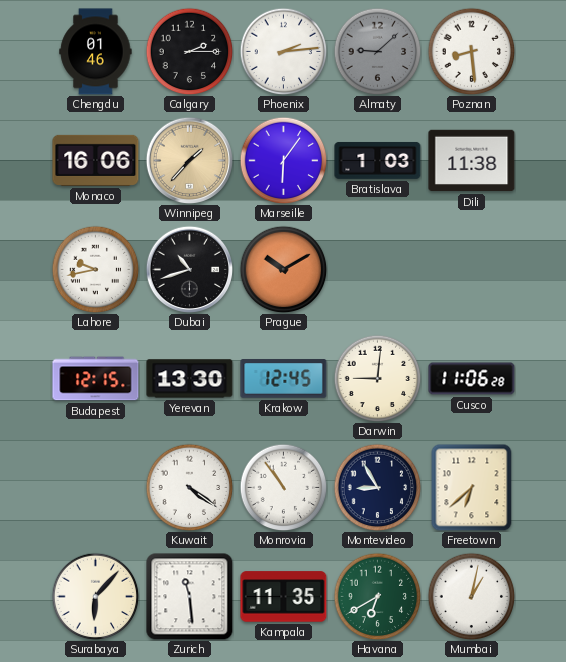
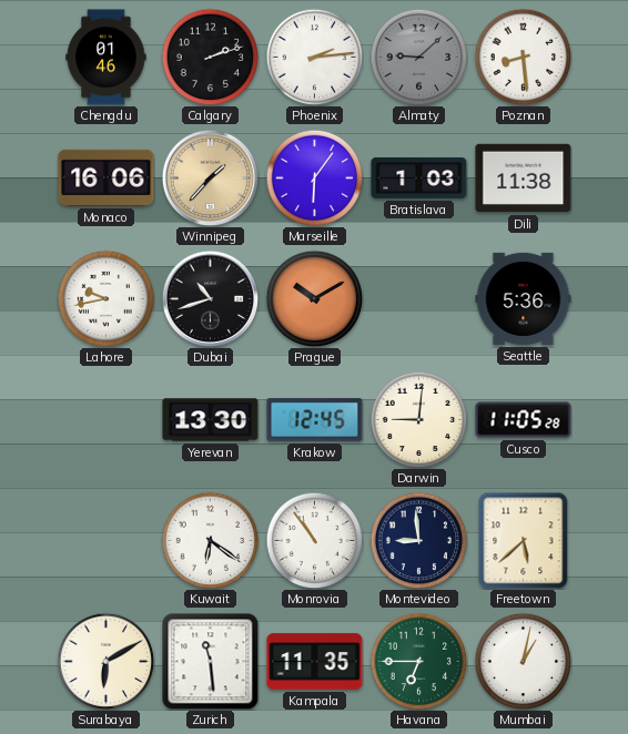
Calgary: 2:15 -> 2:12
Seattle: none -> 5:36
Budapest: 12:15 -> none
Cusco: 11:06 -> 11:05
Kuwait: 4:21 -> 6:21
Montevideo: 8:55 -> 8:59
Freetown: 6:38 -> 5:38
Surabaya: 6:07 -> 6:10
Havana: 6:40 -> 6:45
